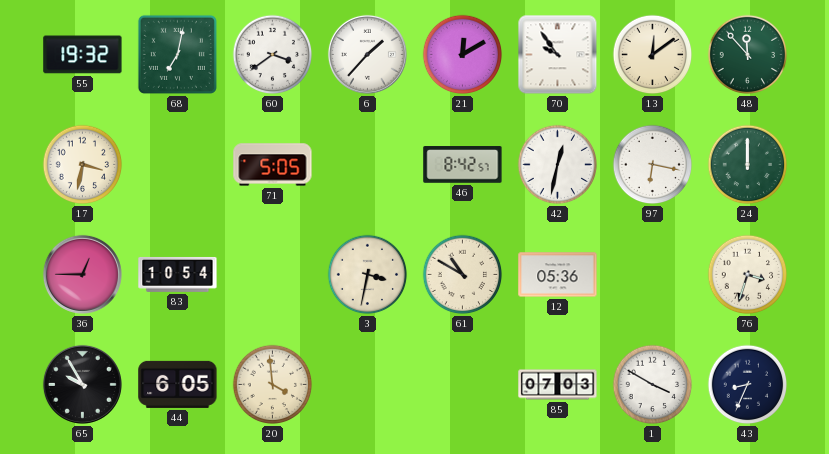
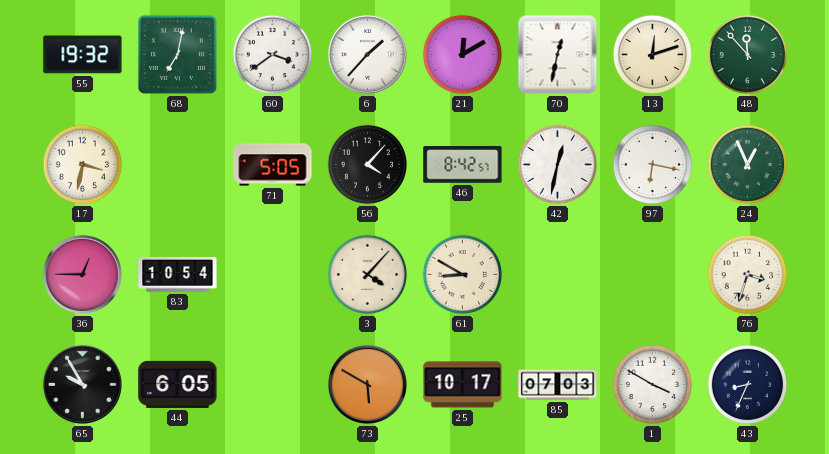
70: 9:54 -> 12:32
13: 12:09 -> 12:12
56: none -> 4:07
24: 12:00 -> 12:56
3: 3:32 -> 4:07
61: 10:50 -> 8:50
12: 05:36 -> none
20: 3:59 -> none
73: none -> 5:50
25: none -> 10:17
